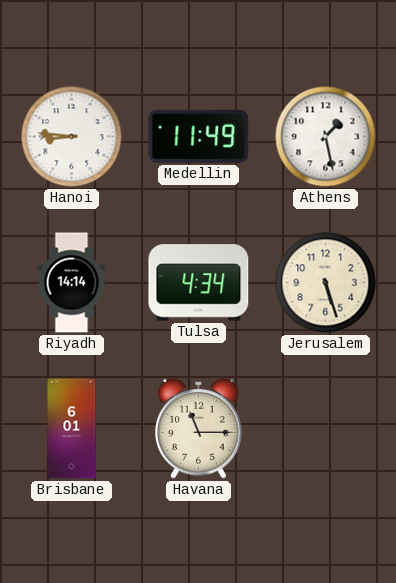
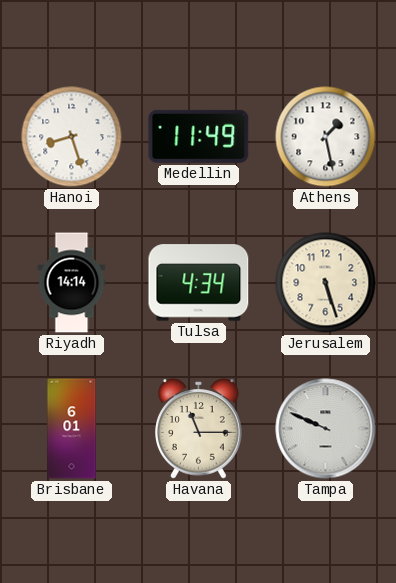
Hanoi: 8:46 -> 8:27
Tampa: none -> 9:49
